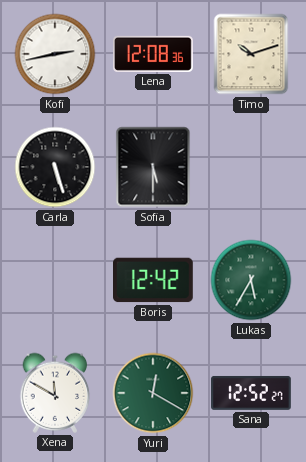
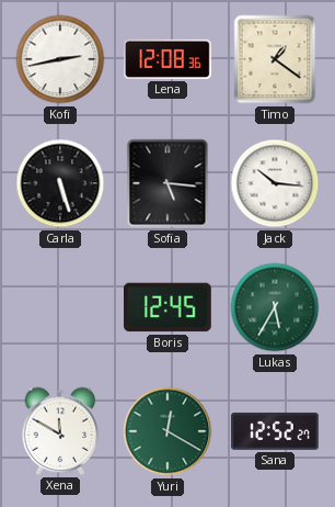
Timo: 10:12 -> 1:21
Sofia: 5:30 -> 5:16
Jack: none -> 10:16
Boris: 12:42 -> 12:45
